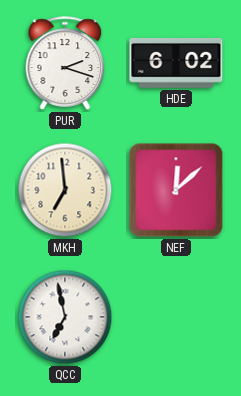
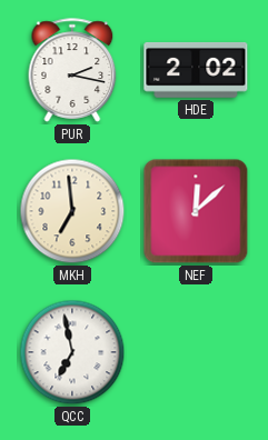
PUR: 2:18 -> 2:17
HDE: 6:02 -> 2:02
